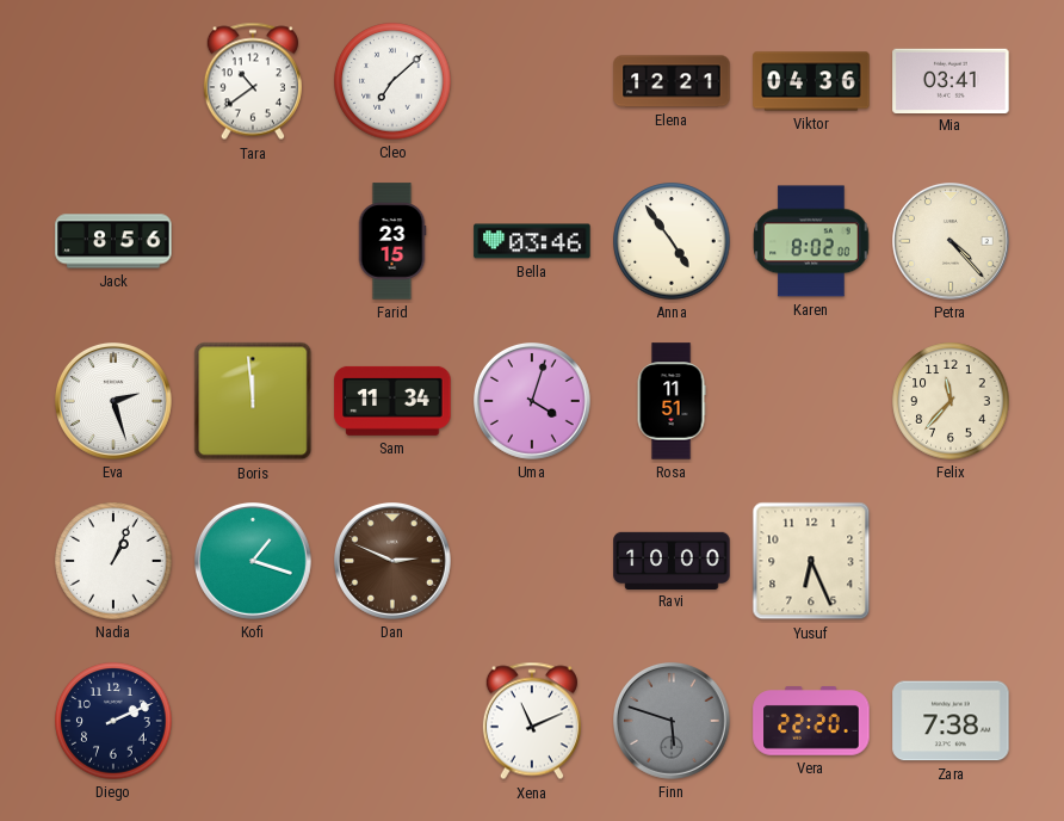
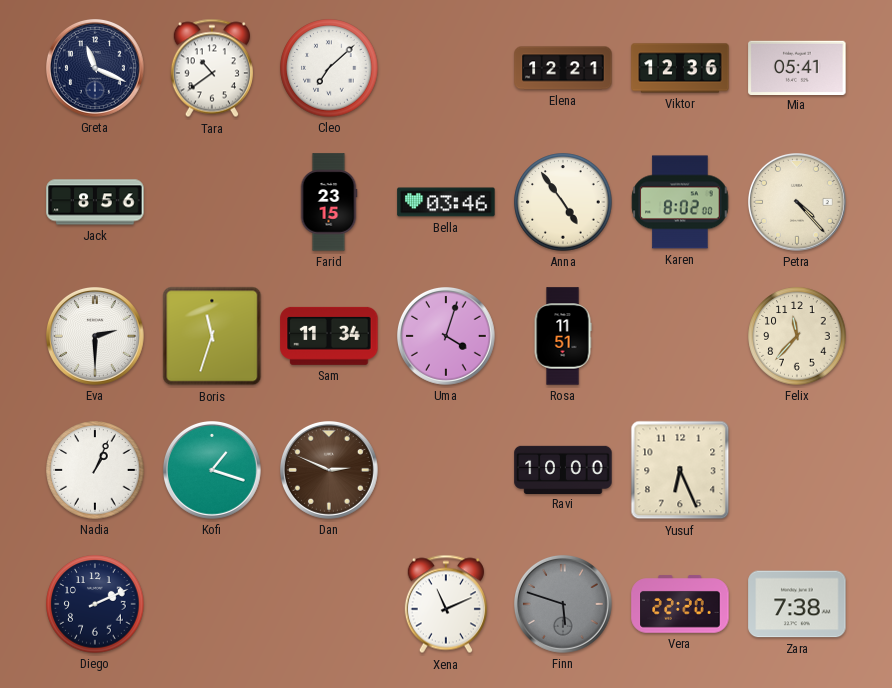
Greta: none -> 11:19
Viktor: 04:36 -> 12:36
Mia: 03:41 -> 05:41
Eva: 2:27 -> 2:30
Boris: 11:59 -> 11:33
